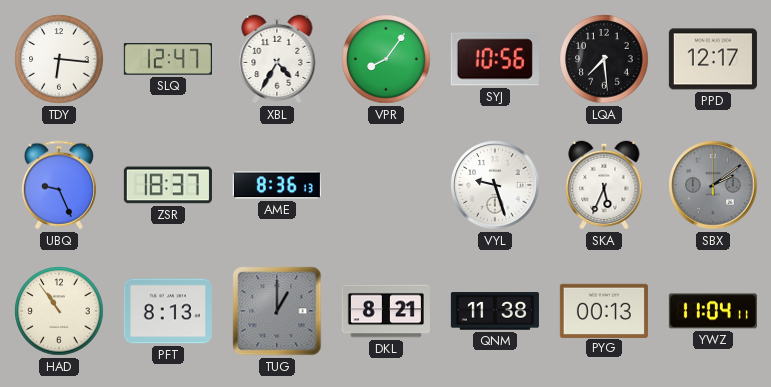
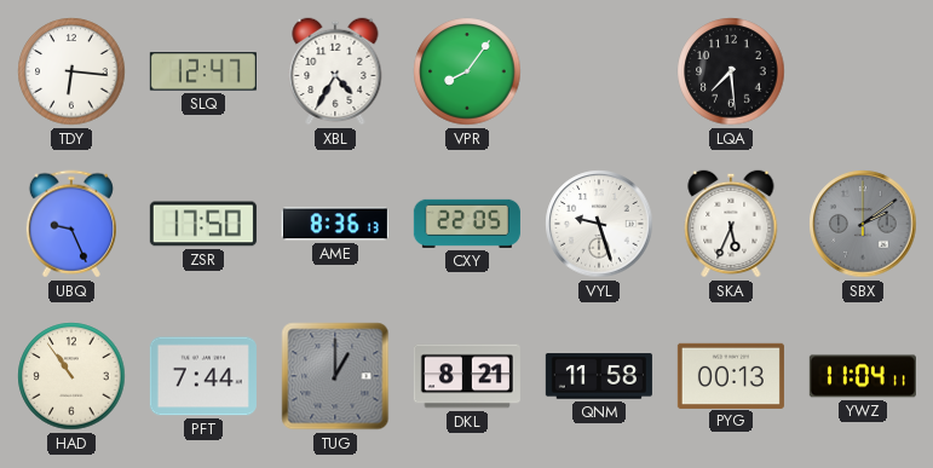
SYJ: 10:56 -> none
PPD: 12:17 -> none
ZSR: 18:37 -> 17:50
CXY: none -> 22:05
PFT: 8:13 -> 7:44
QNM: 11:38 -> 11:58
